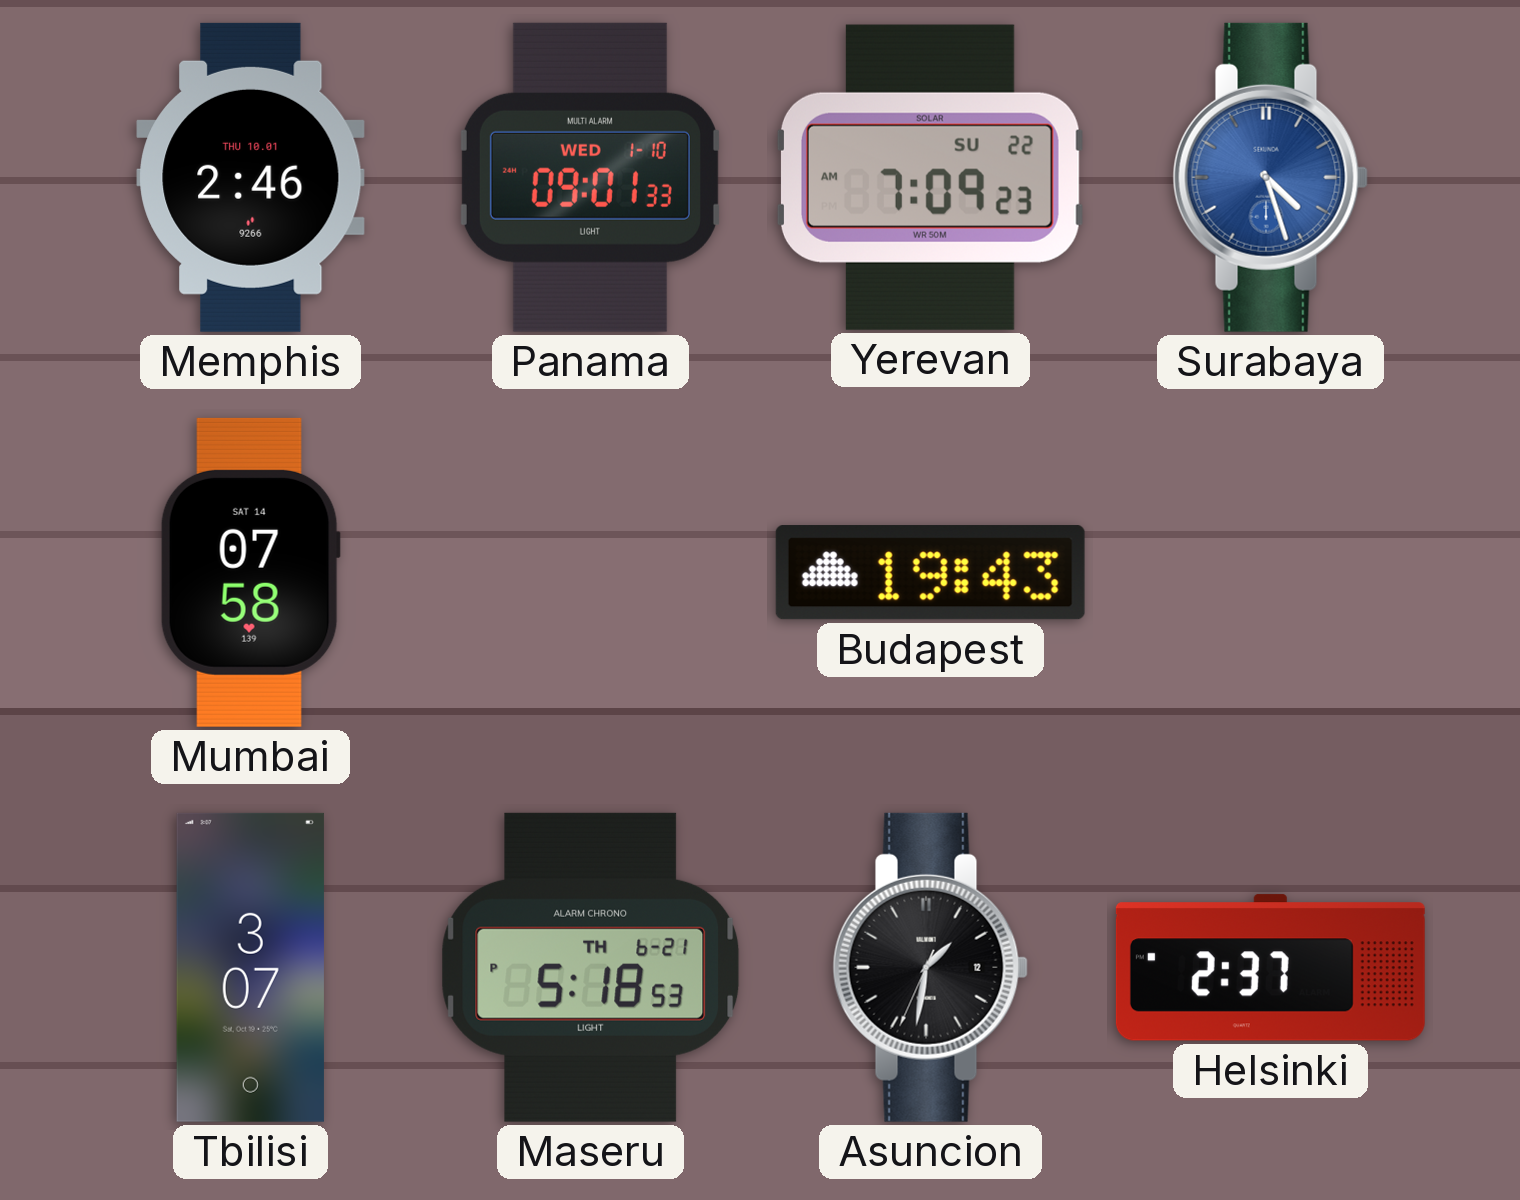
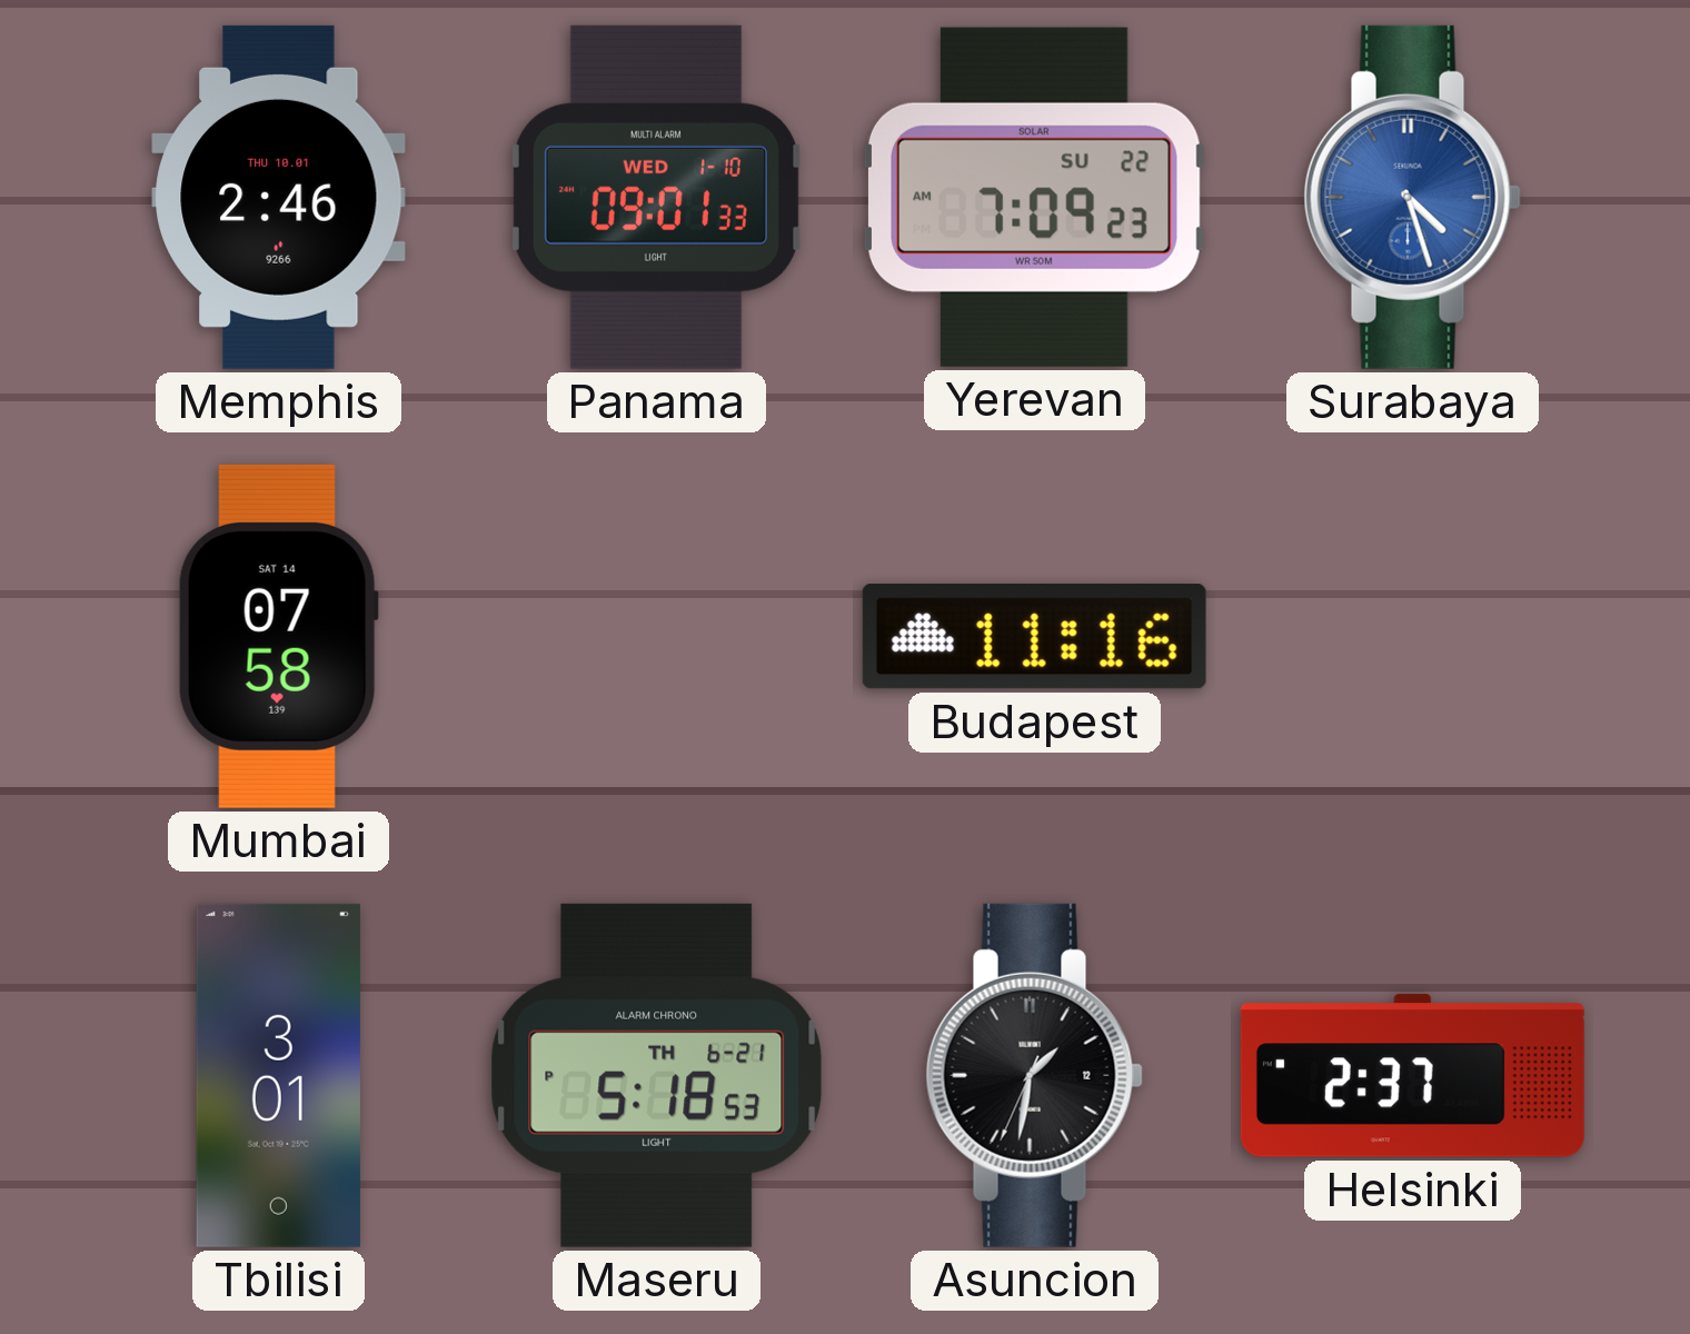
Budapest: 19:43 -> 11:16
Tbilisi: 3:07 -> 3:01
